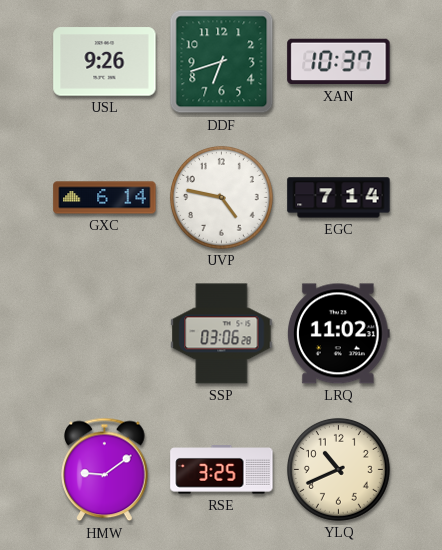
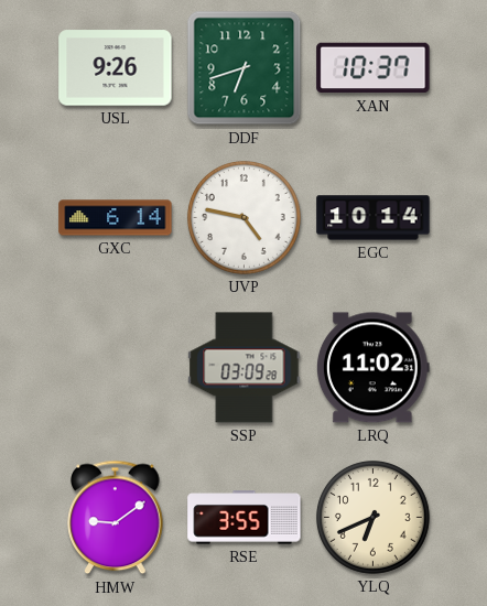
EGC: 7:14 -> 10:14
SSP: 03:06 -> 03:09
RSE: 3:25 -> 3:55
YLQ: 10:41 -> 6:41
